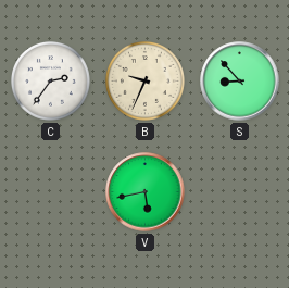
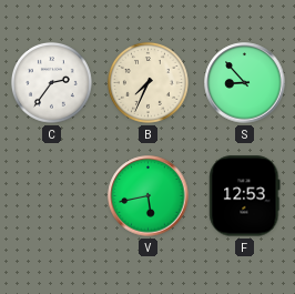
B: 9:34 -> 7:34
F: none -> 12:53
